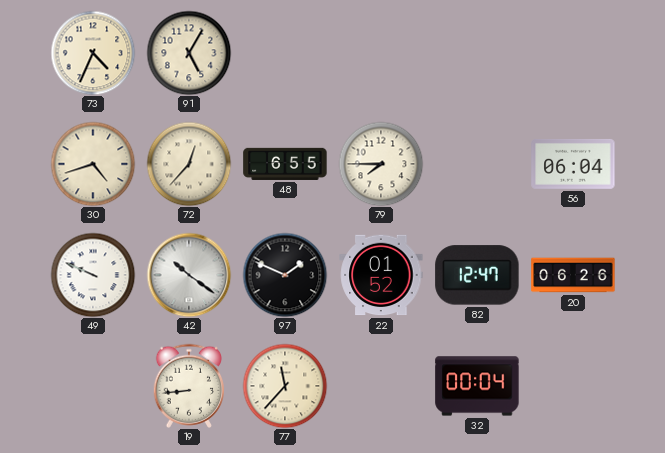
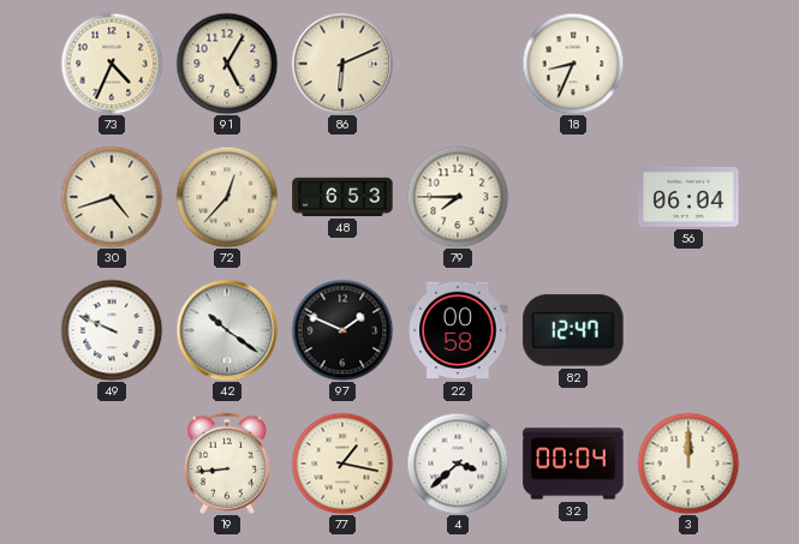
86: none -> 6:11
18: none -> 8:34
48: 6:55 -> 6:53
22: 01:52 -> 00:58
20: 06:26 -> none
77: 11:37 -> 1:17
4: none -> 3:38
3: none -> 12:00
